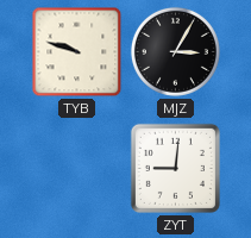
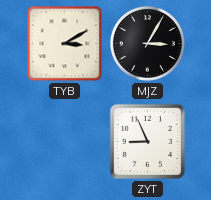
TYB: 9:48 -> 3:10
ZYT: 9:01 -> 8:56
